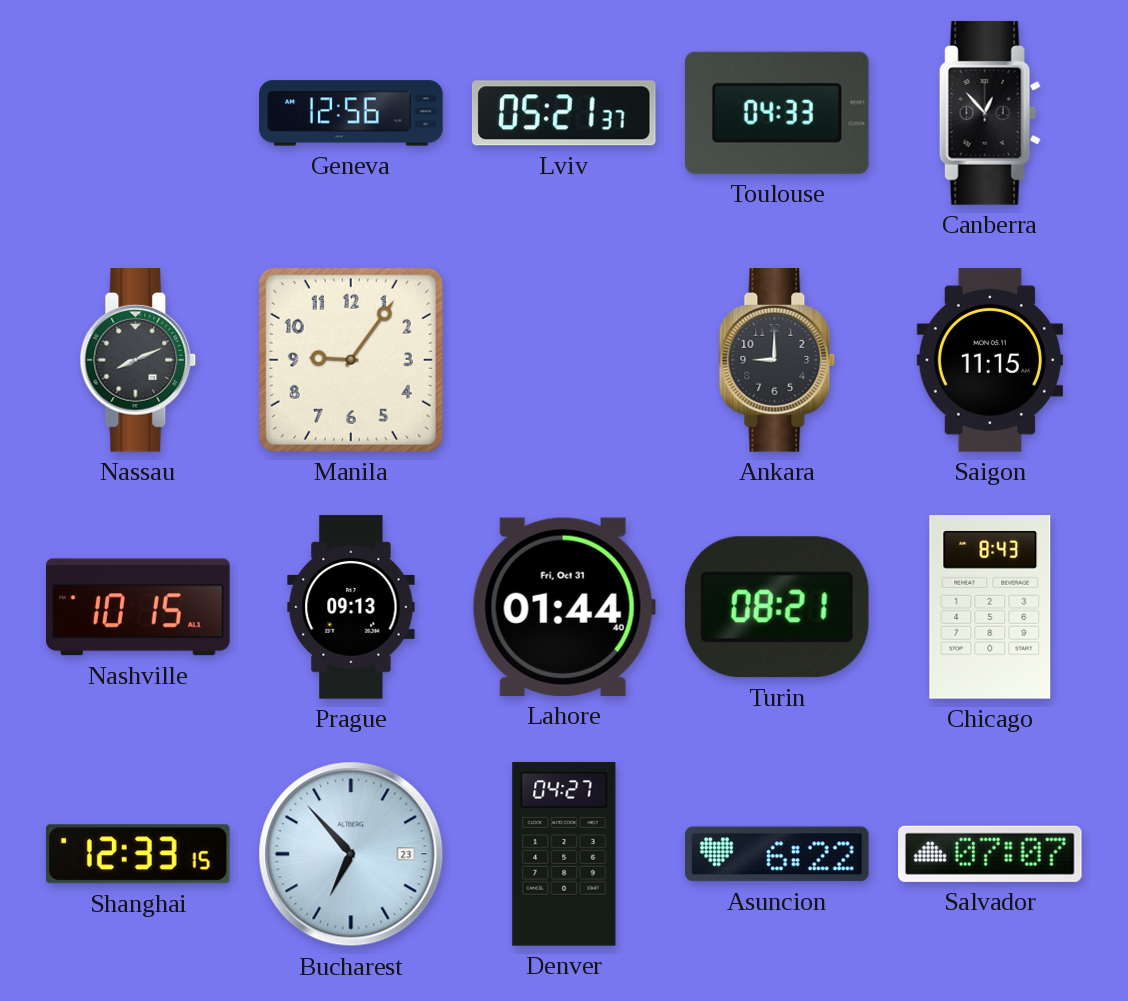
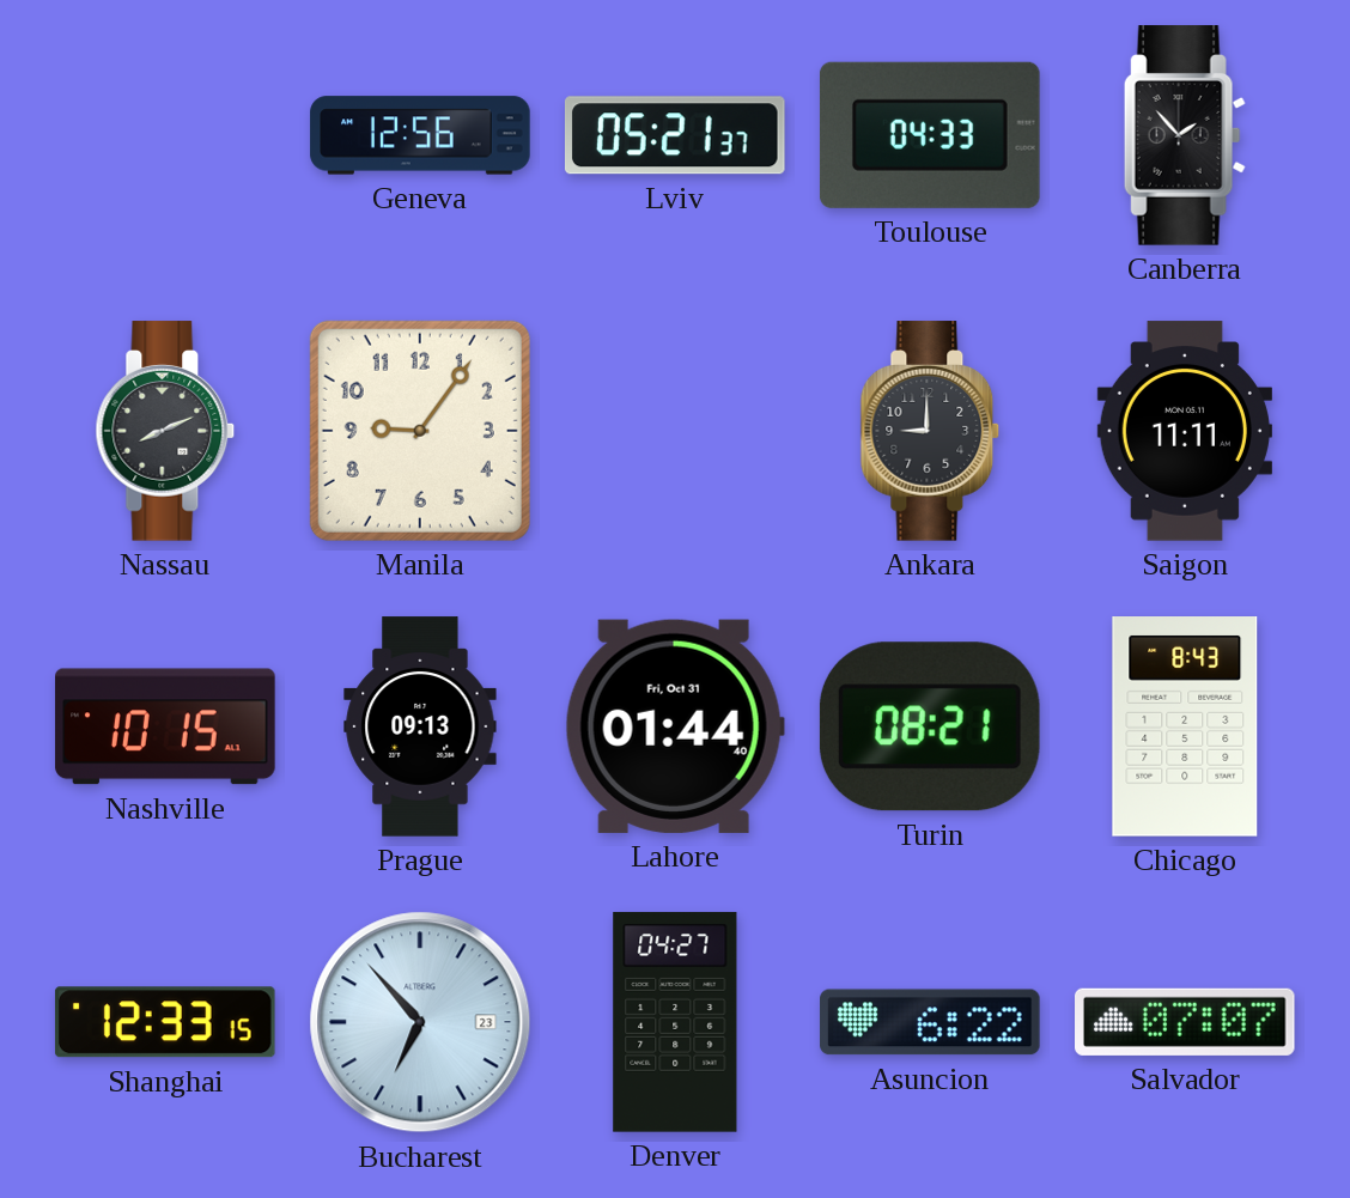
Canberra: 12:53 -> 1:53
Saigon: 11:15 -> 11:11
